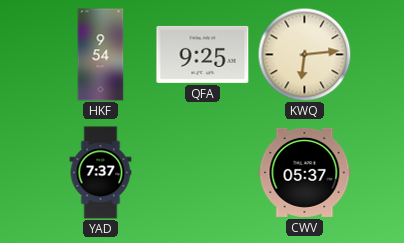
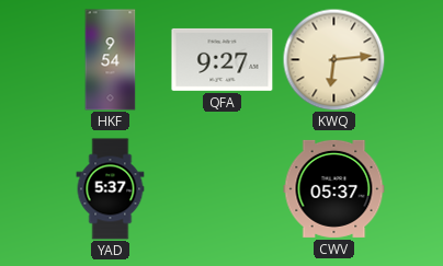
QFA: 9:25 -> 9:27
YAD: 7:37 -> 5:37
